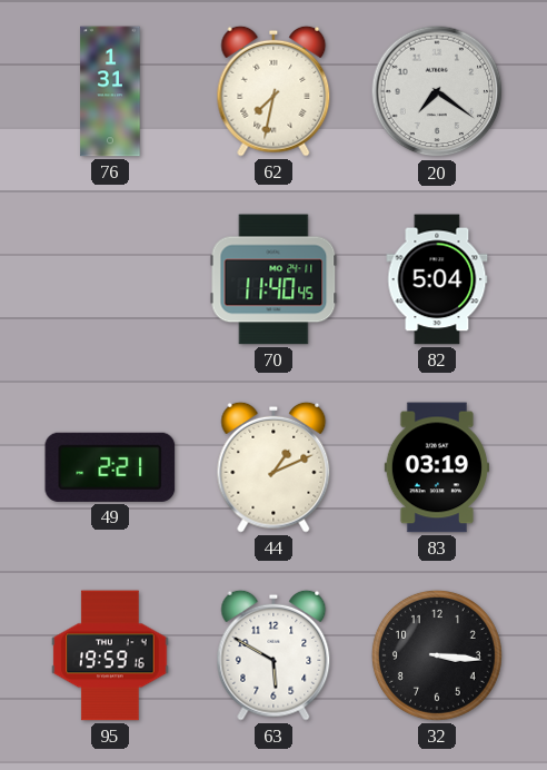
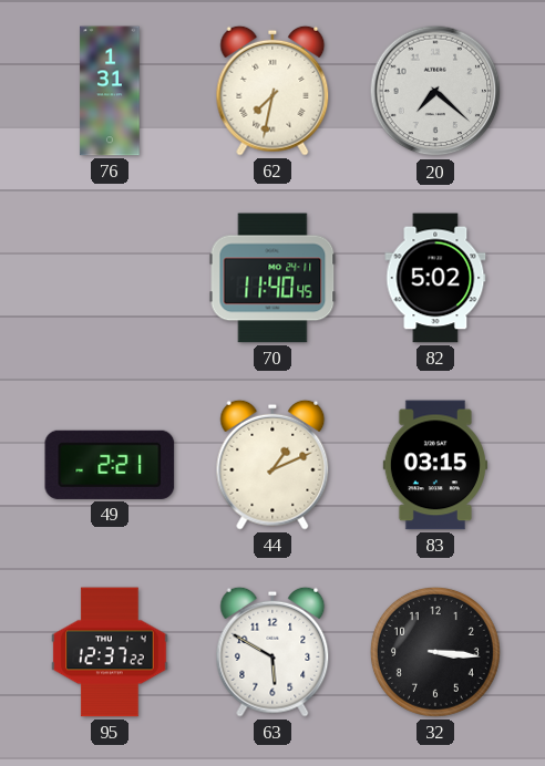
20: 7:21 -> 7:22
82: 5:04 -> 5:02
83: 03:19 -> 03:15
95: 19:59 -> 12:37
